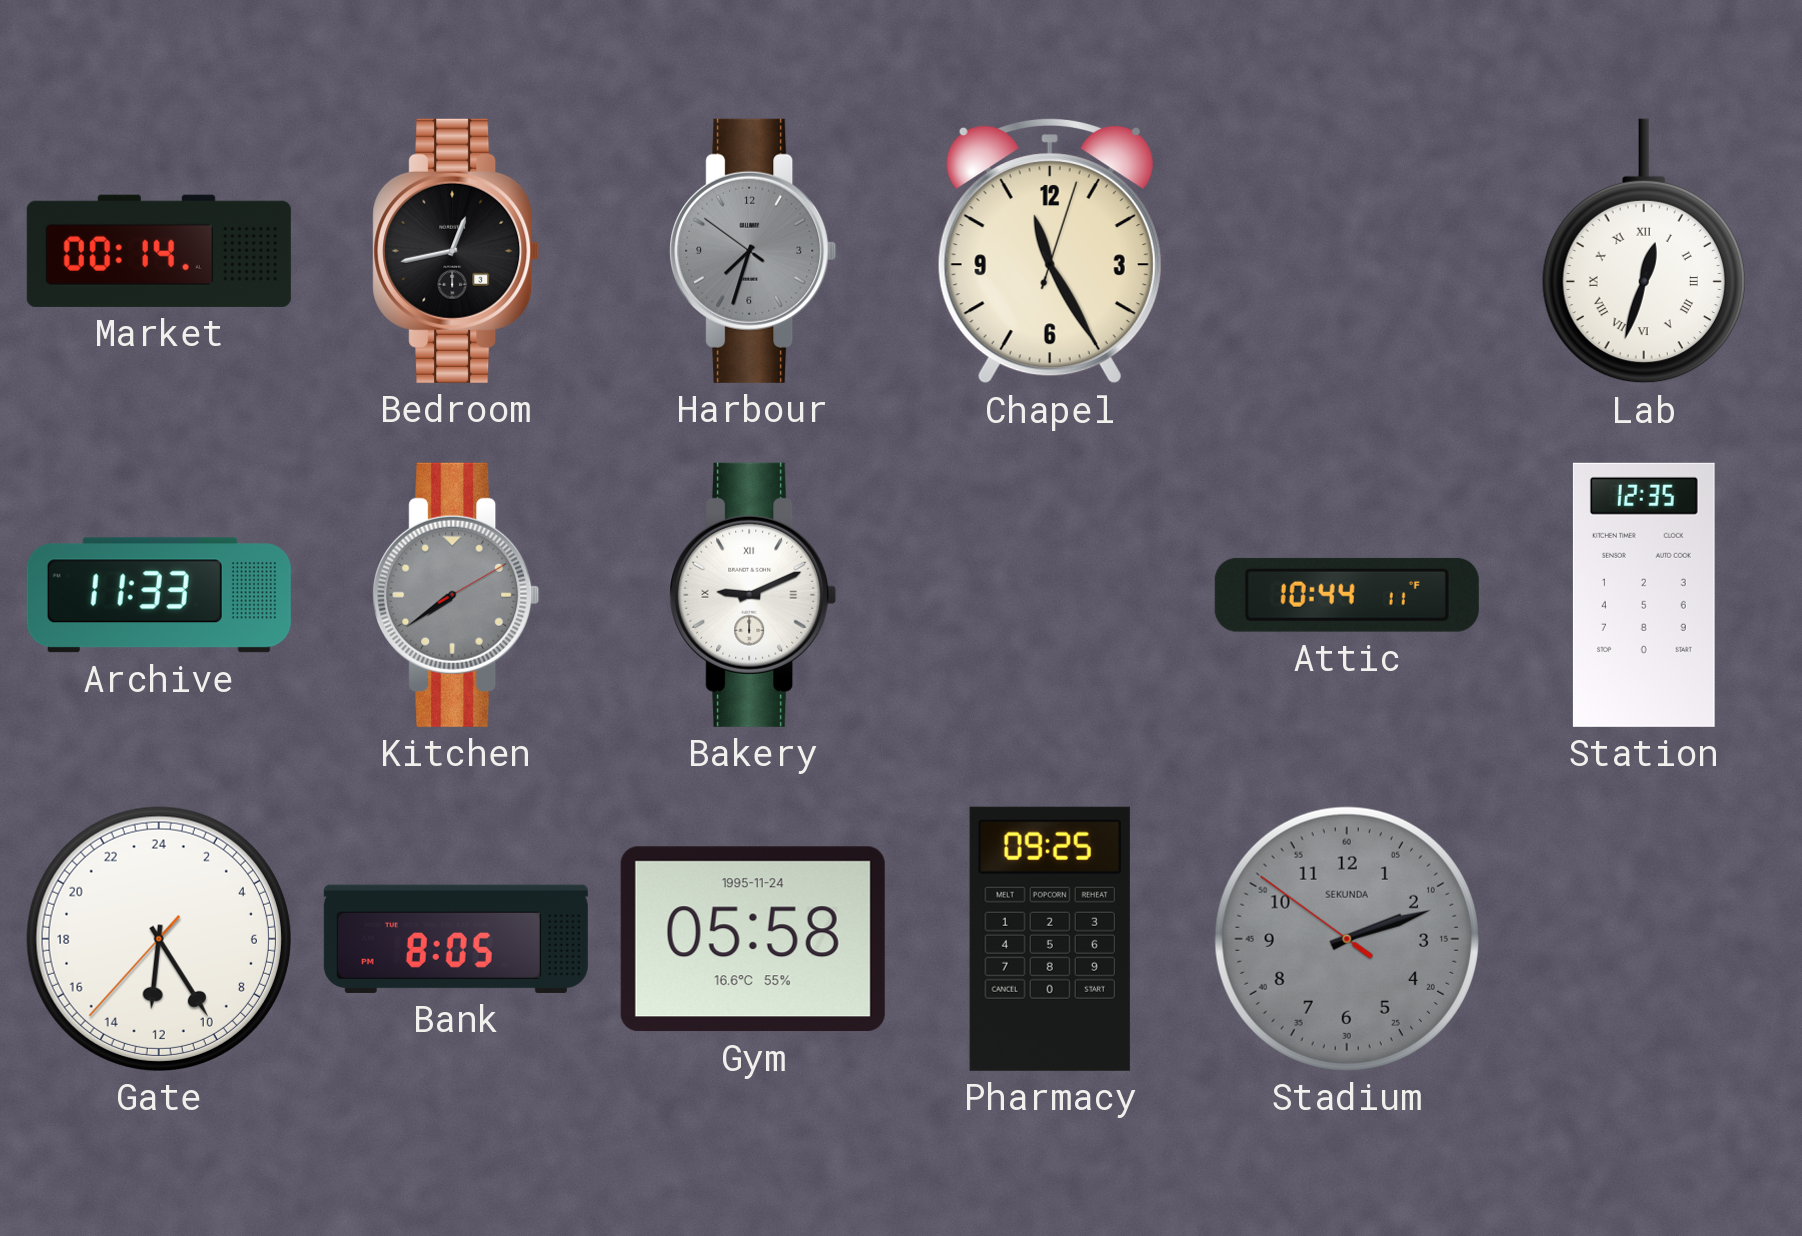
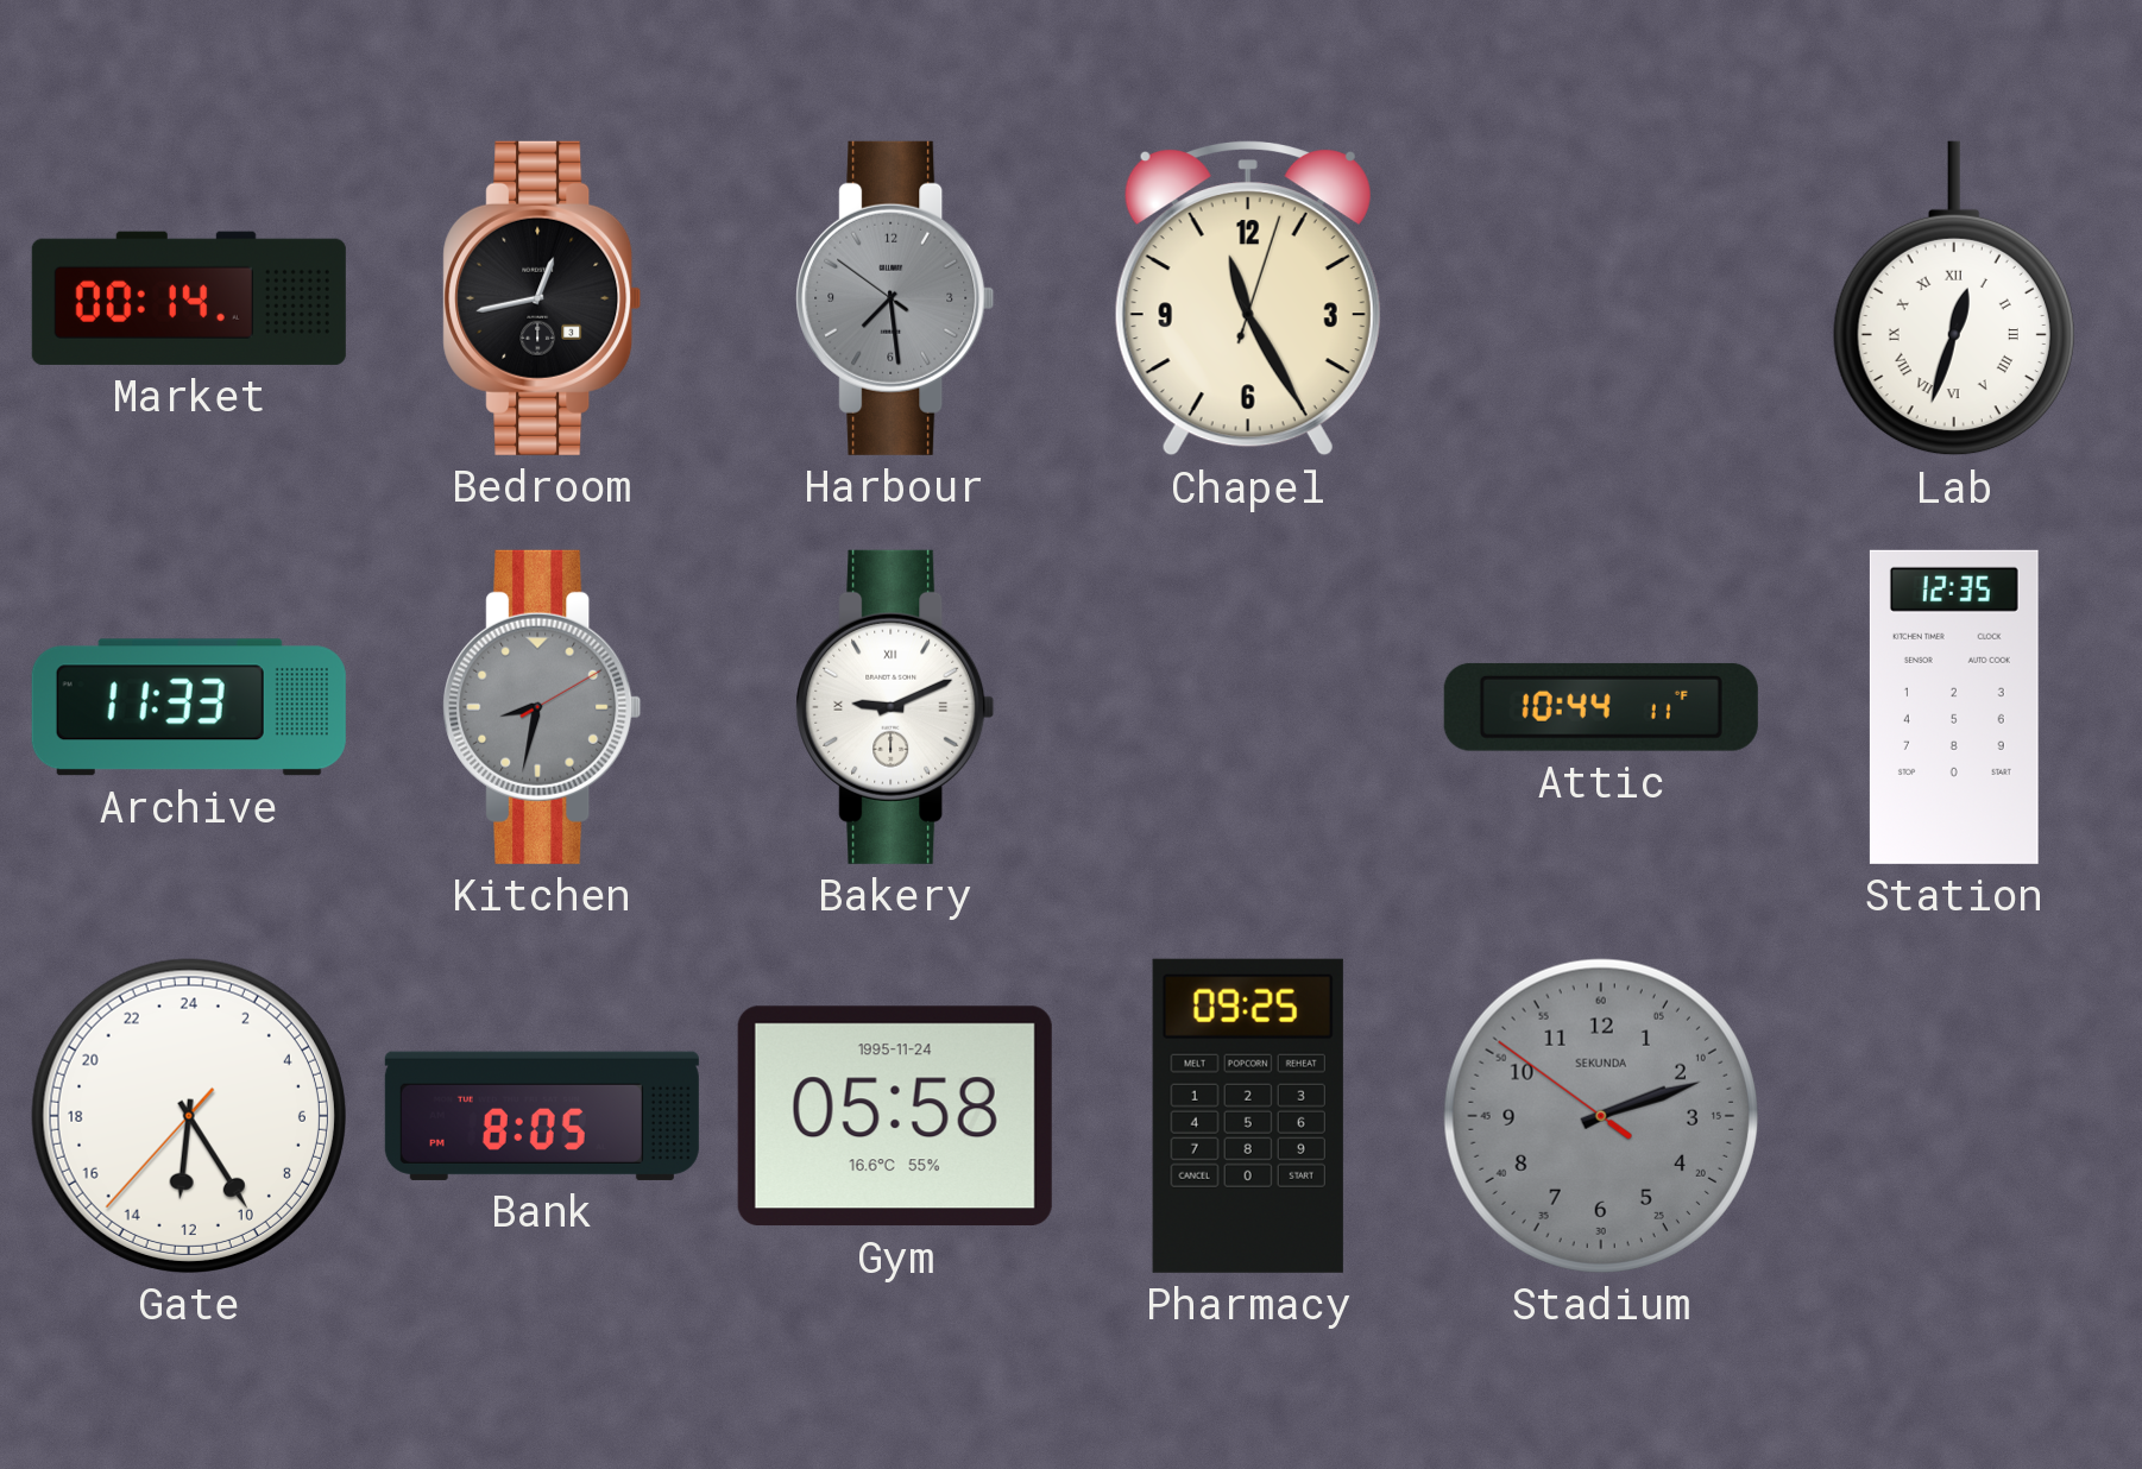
Harbour: 7:32 -> 7:28
Kitchen: 7:39 -> 8:32
